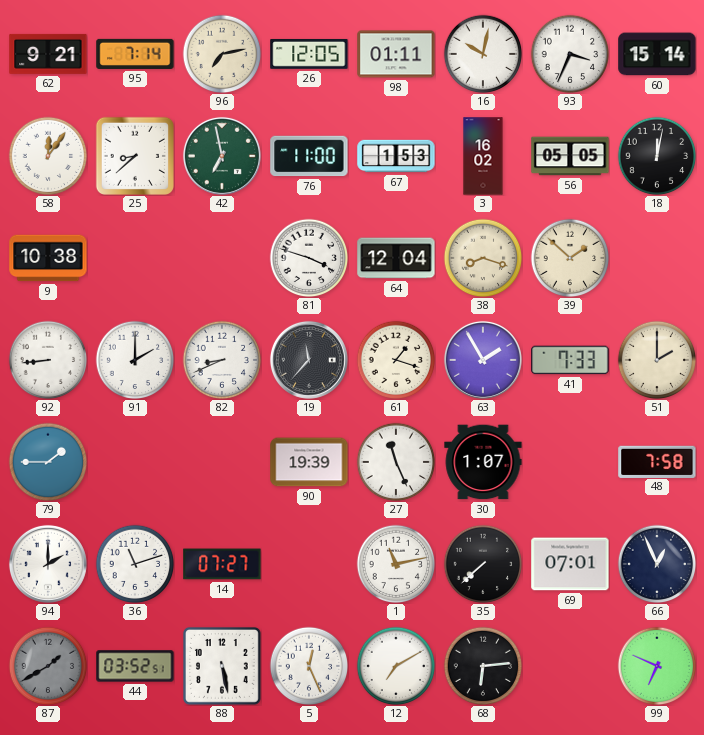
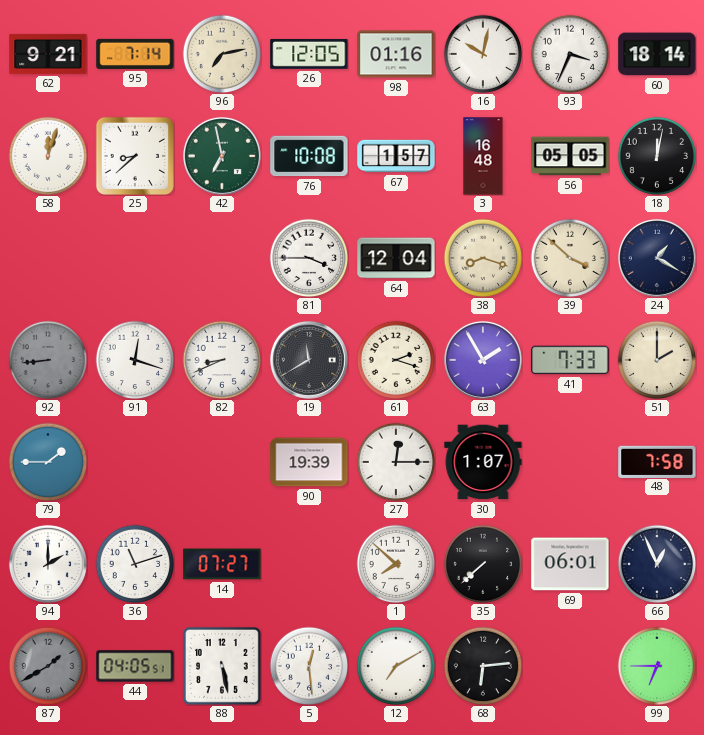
98: 01:11 -> 01:16
60: 15:14 -> 18:14
58: 12:06 -> 12:03
76: 11:00 -> 10:08
67: 1:53 -> 1:57
3: 16:02 -> 16:48
9: 10:38 -> none
81: 3:48 -> 3:45
39: 1:52 -> 3:52
24: none -> 1:20
92 dial: white -> grey
91: 2:00 -> 12:18
19: 11:37 -> 11:40
61: 1:18 -> 2:18
27: 11:26 -> 12:15
1: 11:13 -> 7:52
69: 07:01 -> 06:01
44: 03:52 -> 04:05
5: 12:26 -> 12:29
99: 6:49 -> 6:45
